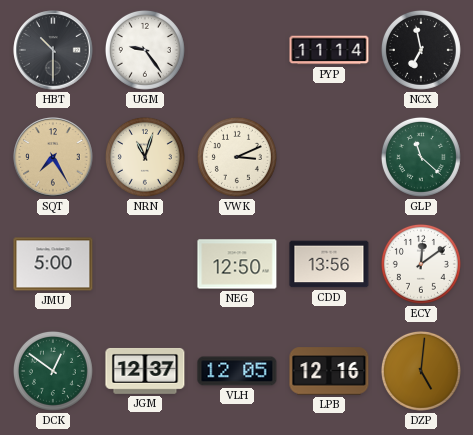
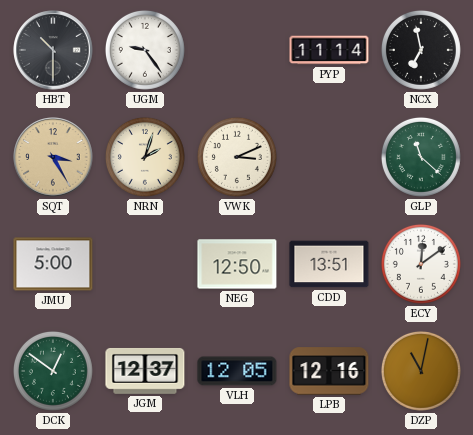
SQT: 7:25 -> 3:25
NRN: 11:03 -> 2:03
CDD: 13:56 -> 13:51
DZP: 5:01 -> 11:02
